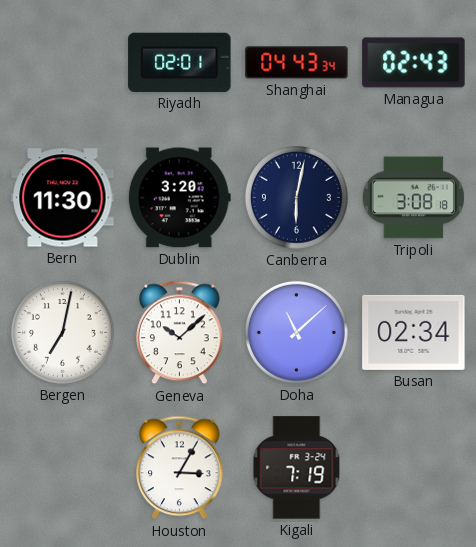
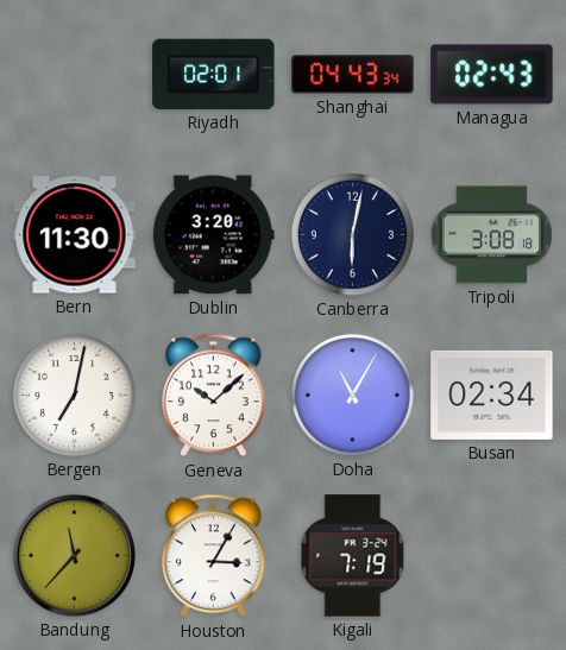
Doha: 11:08 -> 11:05
Bandung: none -> 11:37
